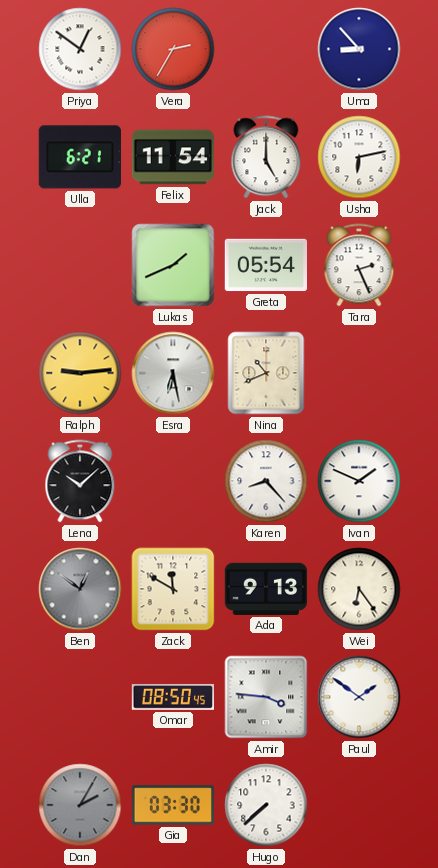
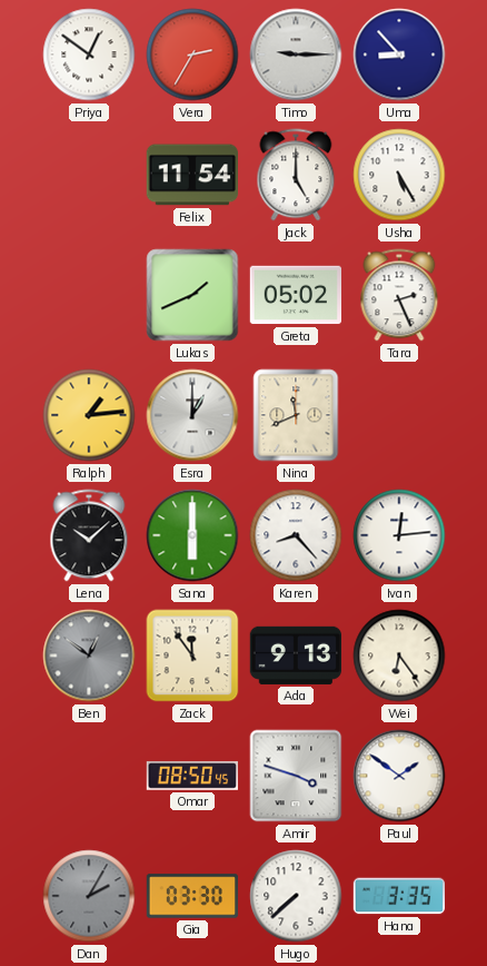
Timo: none -> 9:15
Ulla: 6:21 -> none
Usha: 6:13 -> 5:25
Greta: 05:54 -> 05:02
Ralph: 9:14 -> 1:14
Esra: 6:28 -> 1:00
Nina: 10:41 -> 11:41
Sana: none -> 6:00
Ivan: 1:49 -> 12:14
Zack: 11:50 -> 11:54
Amir: 3:46 -> 3:48
Hana: none -> 3:35
